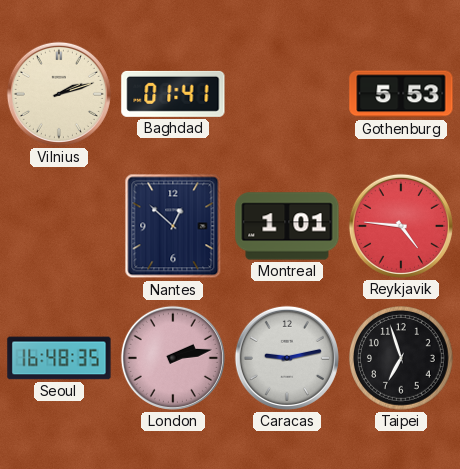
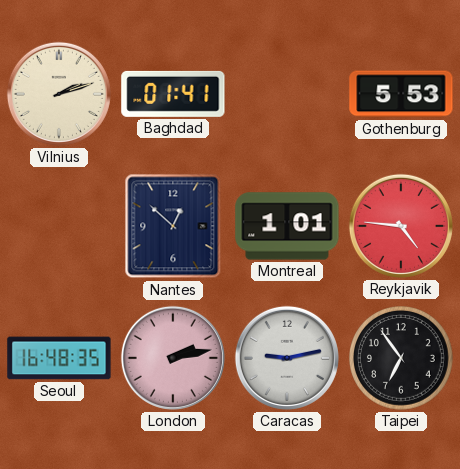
Taipei: 6:57 -> 6:54
